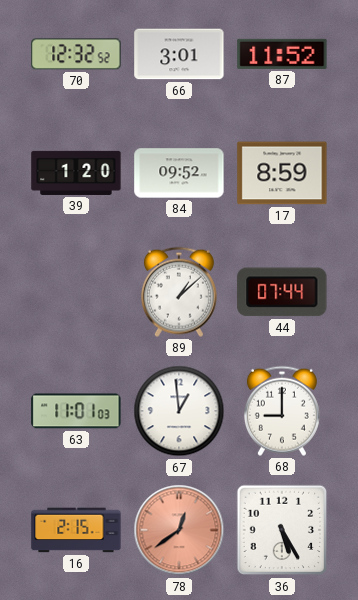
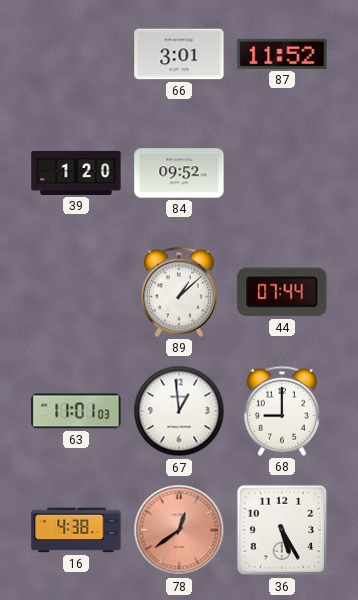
70: 12:32 -> none
17: 8:59 -> none
16: 2:15 -> 4:38
